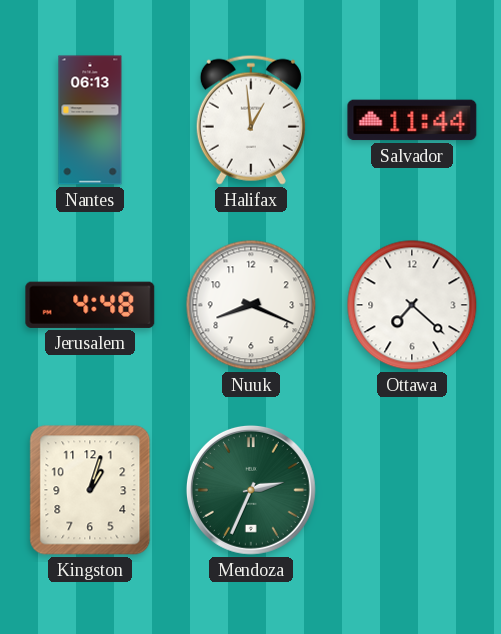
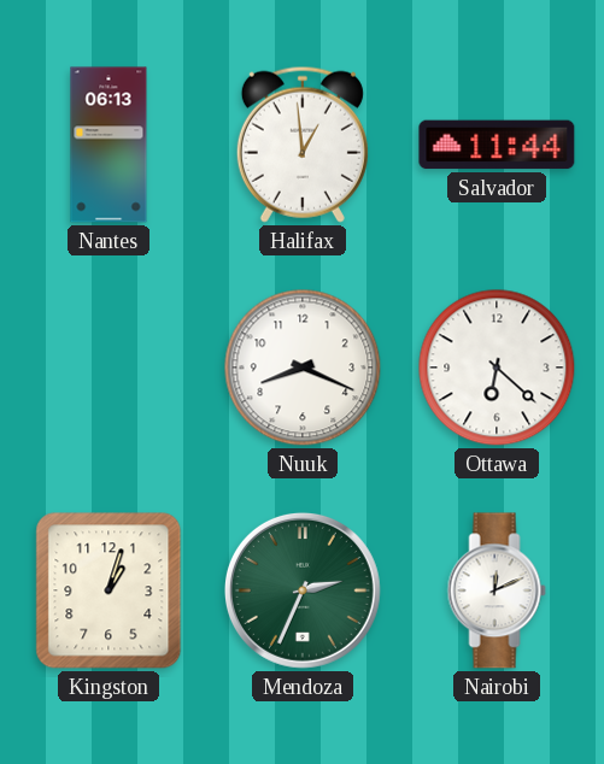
Jerusalem: 4:48 -> none
Ottawa: 7:22 -> 6:22
Nairobi: none -> 12:11
